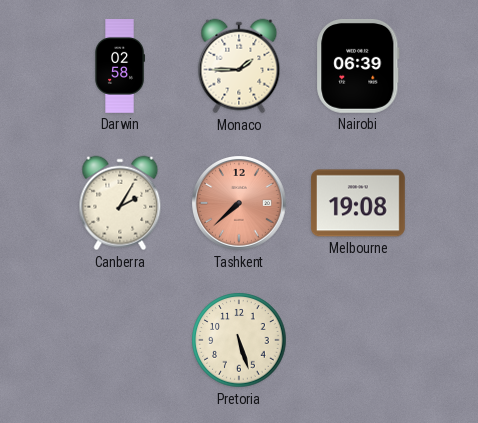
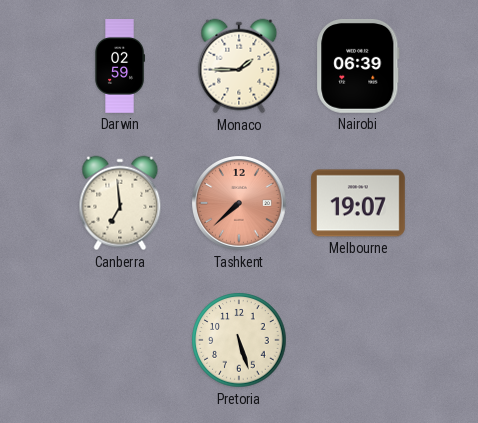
Darwin: 02:58 -> 02:59
Canberra: 2:05 -> 6:59
Melbourne: 19:08 -> 19:07
